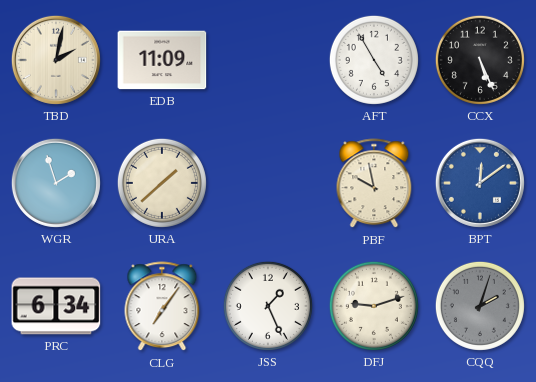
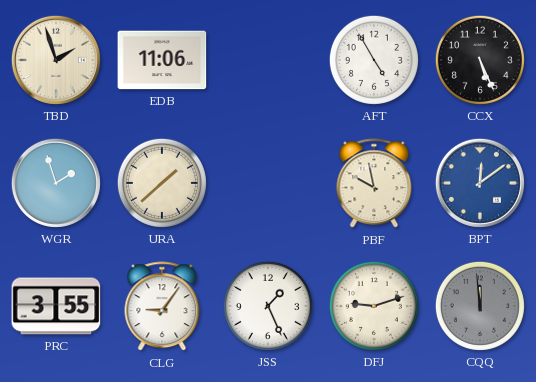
TBD: 2:02 -> 1:57
EDB: 11:09 -> 11:06
PRC: 6:34 -> 3:55
CLG: 7:06 -> 9:06
CQQ: 2:03 -> 11:59
